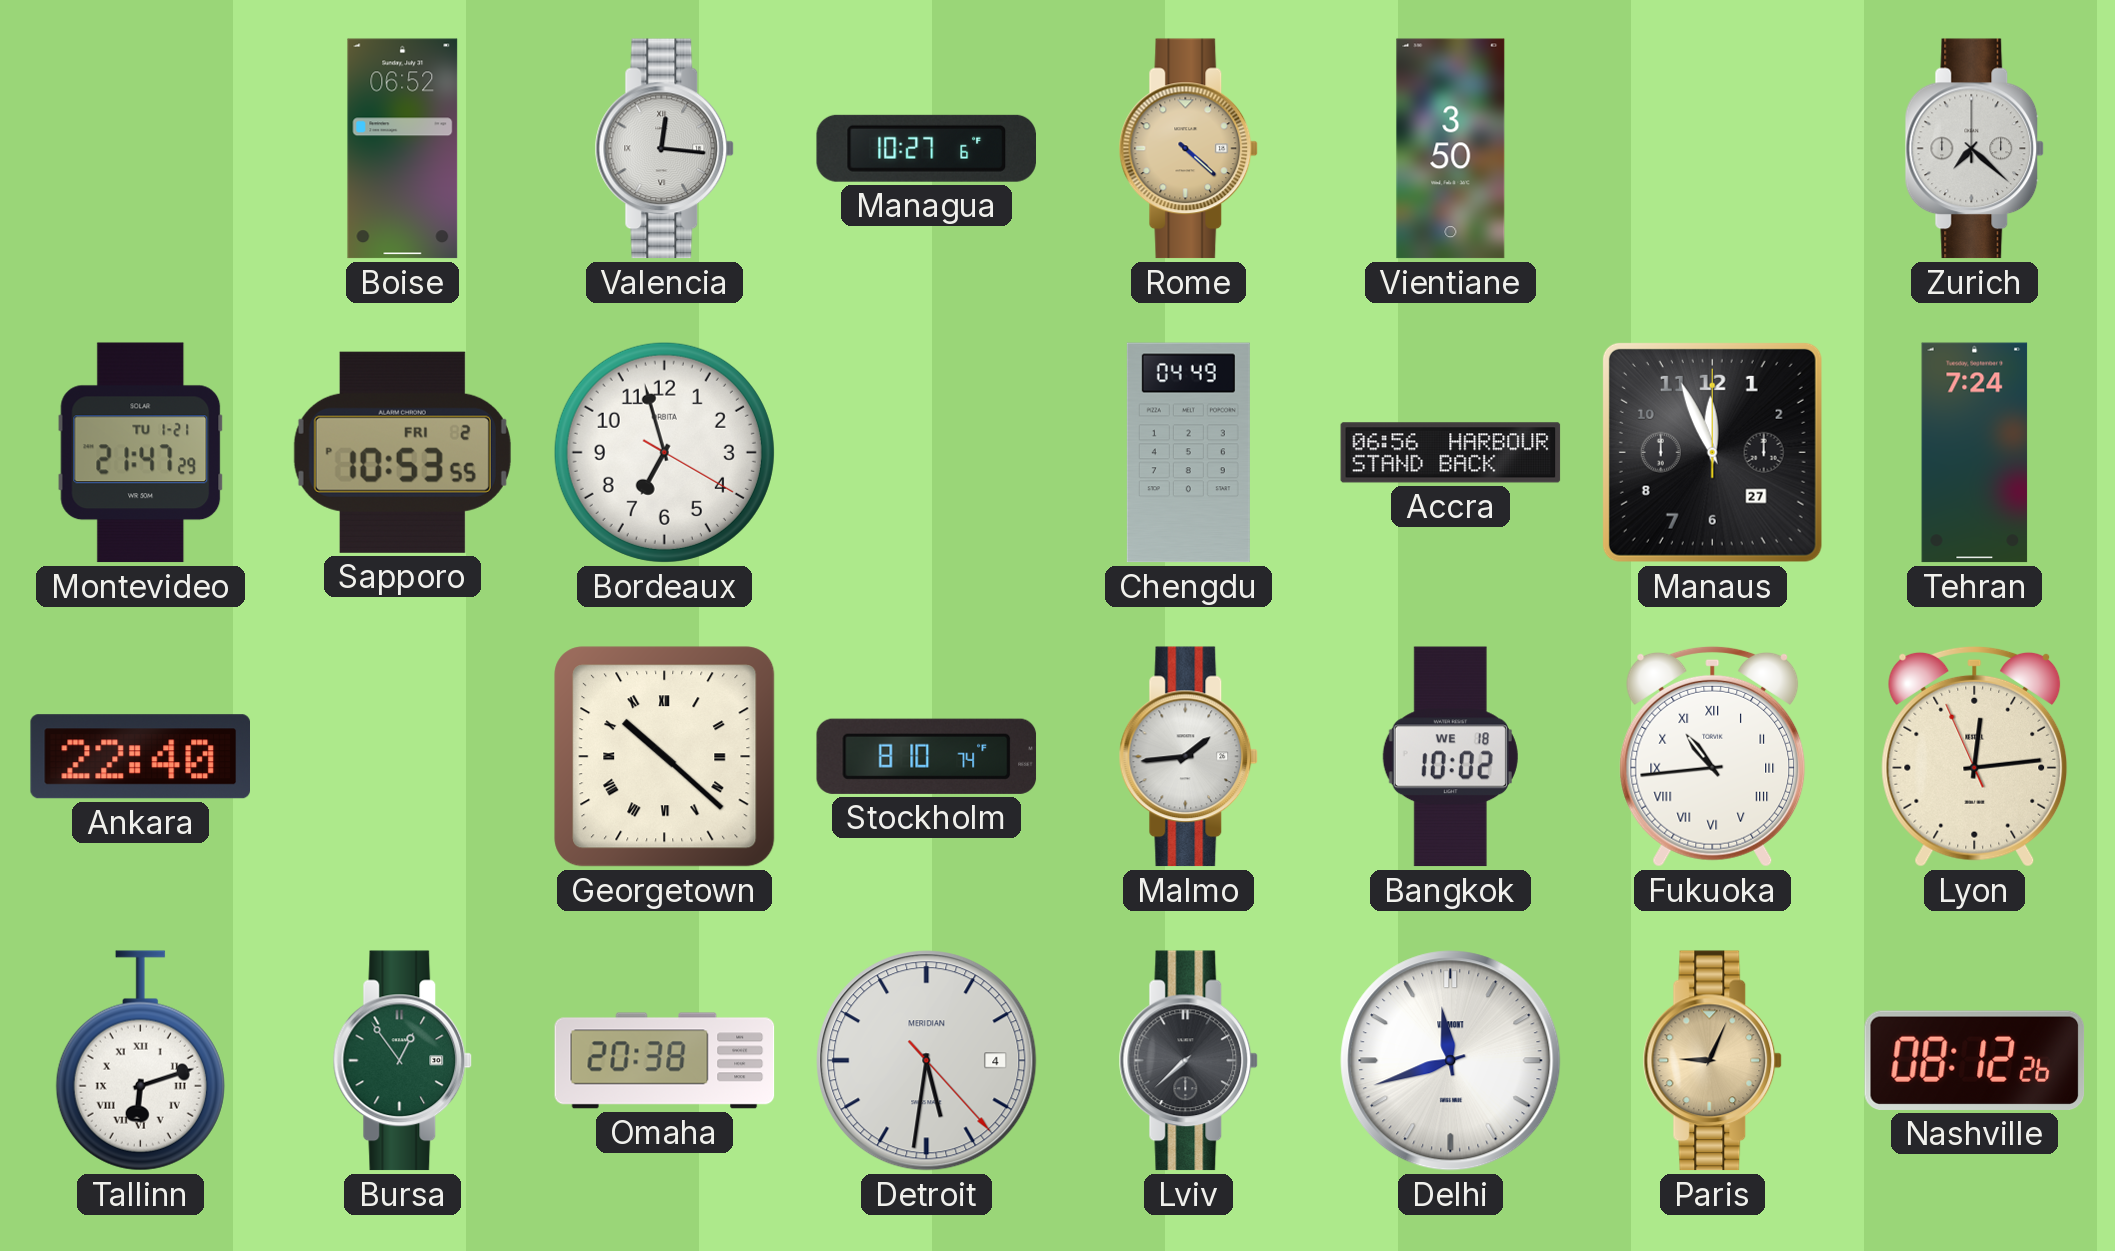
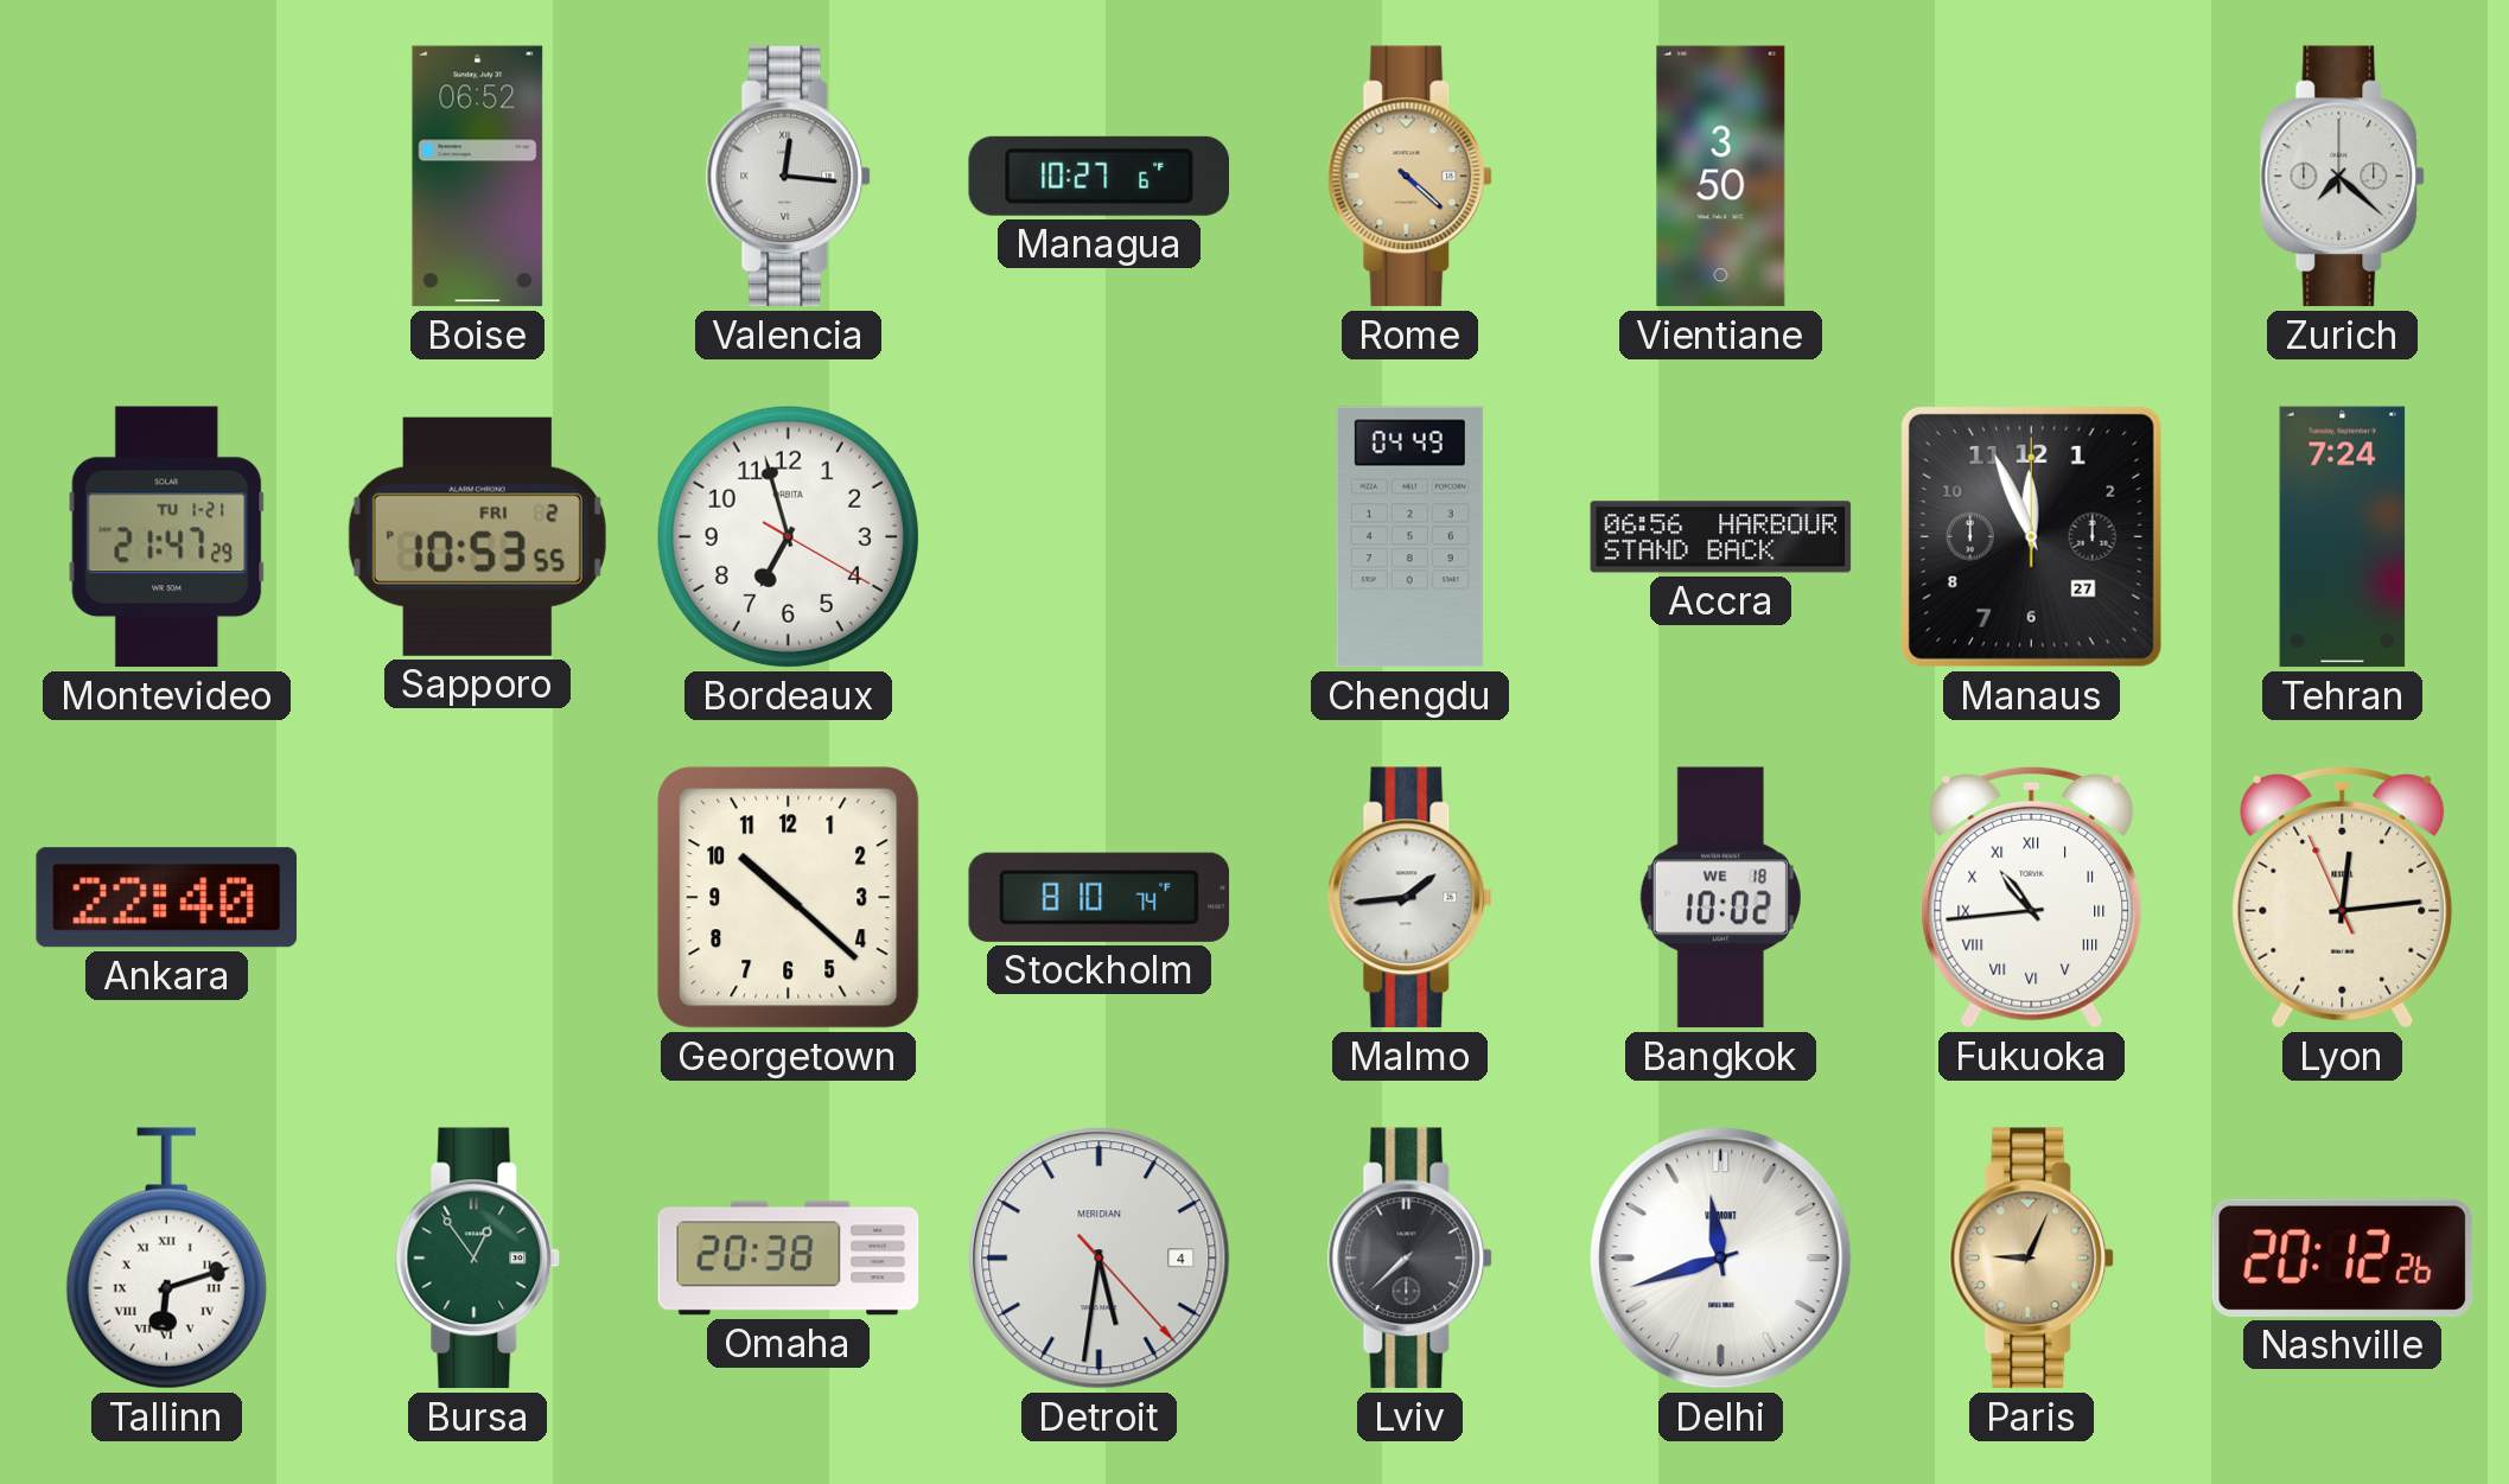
Georgetown numerals: Roman -> Arabic
Nashville: 08:12 -> 20:12
